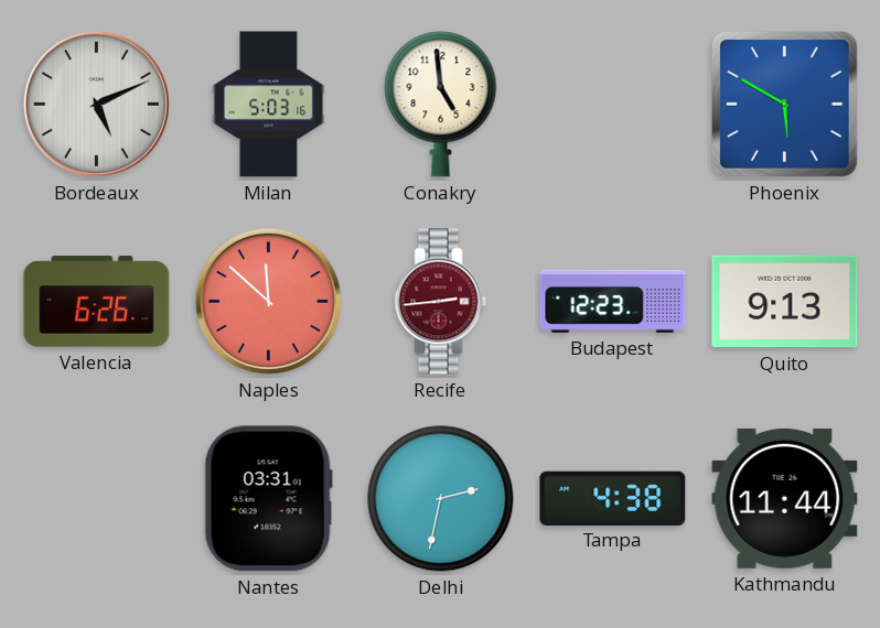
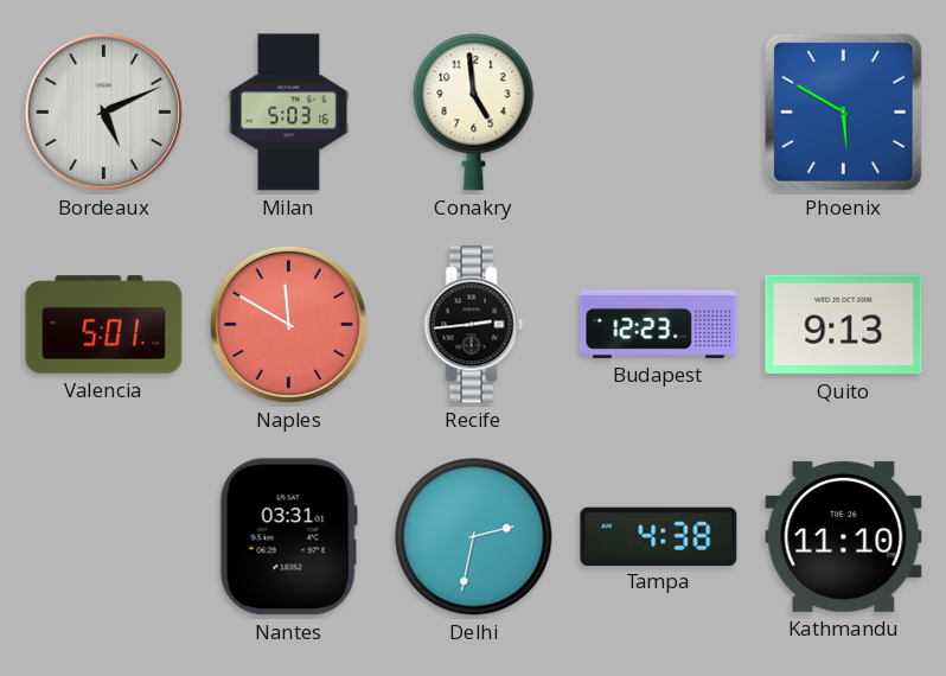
Valencia: 6:26 -> 5:01
Naples: 11:52 -> 11:50
Recife dial: burgundy -> black
Kathmandu: 11:44 -> 11:10
